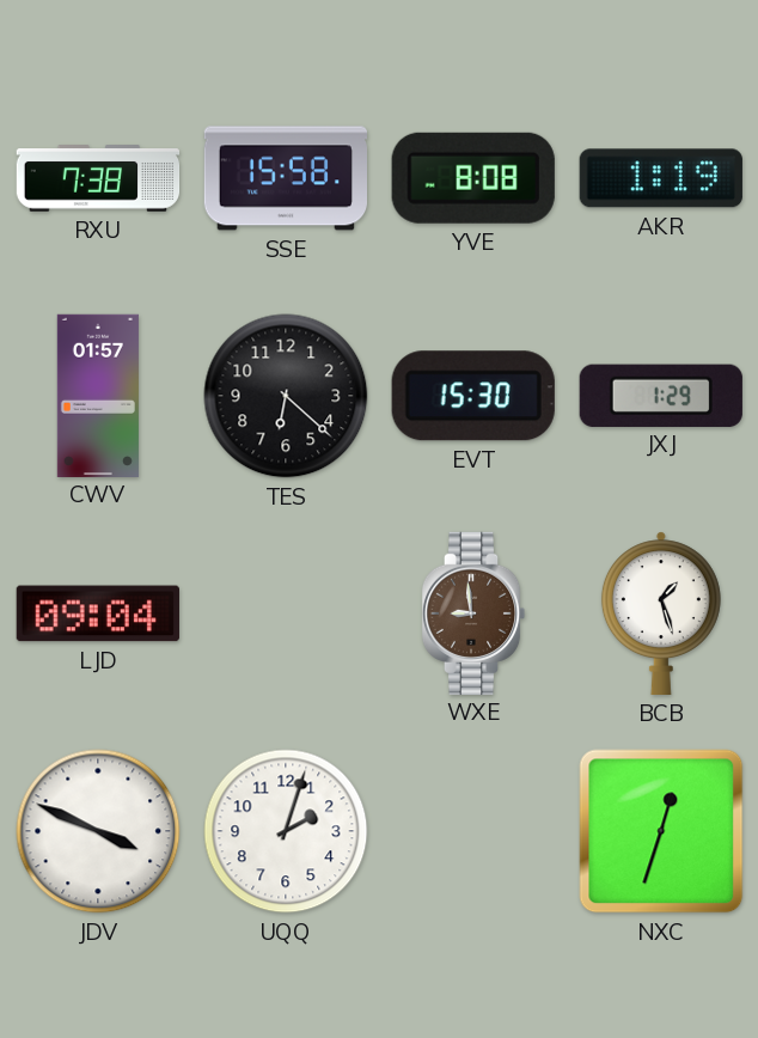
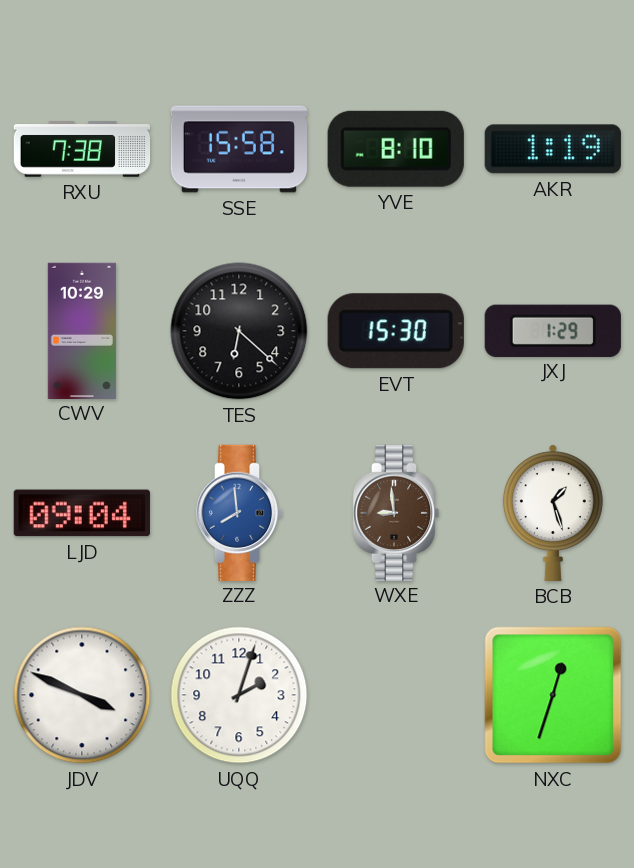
YVE: 8:08 -> 8:10
CWV: 01:57 -> 10:29
ZZZ: none -> 7:59
